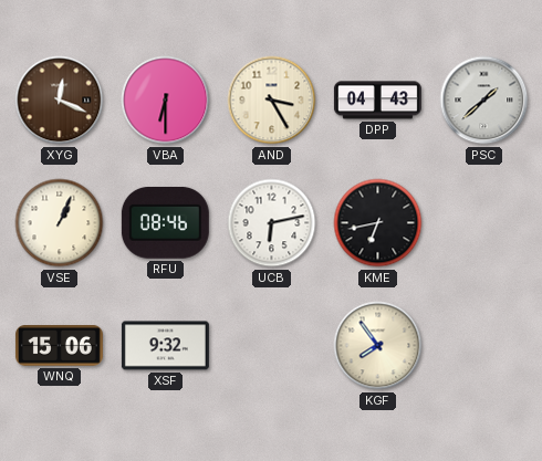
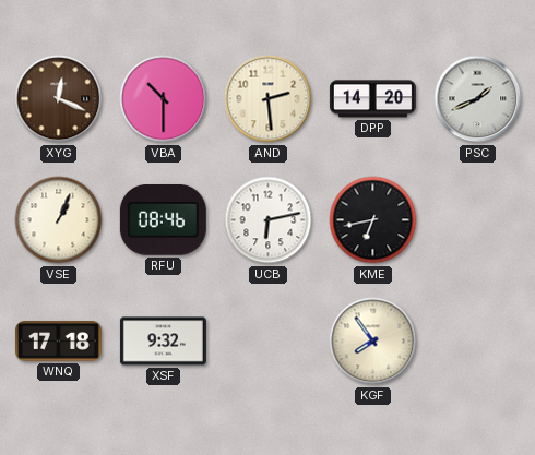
VBA: 6:30 -> 10:30
AND: 3:25 -> 2:29
DPP: 04:43 -> 14:20
PSC: 1:38 -> 1:41
WNQ: 15:06 -> 17:18
